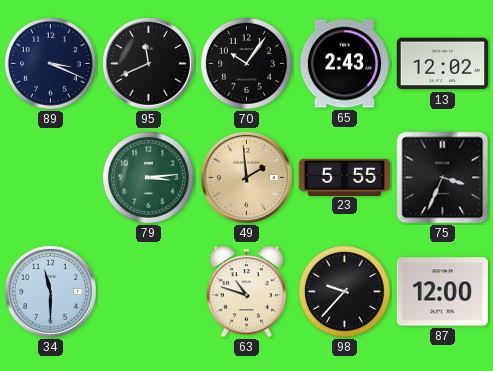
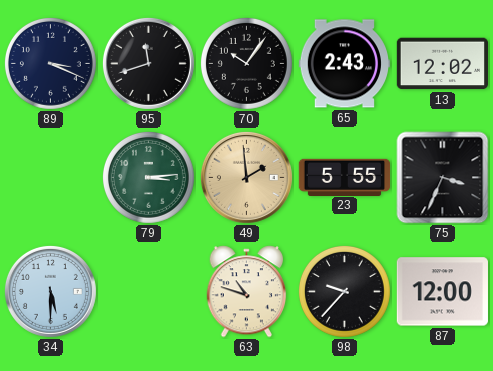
95: 11:41 -> 11:42
34: 11:30 -> 5:30
